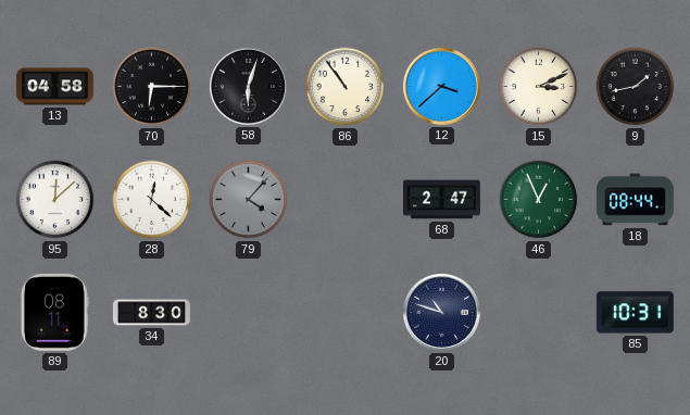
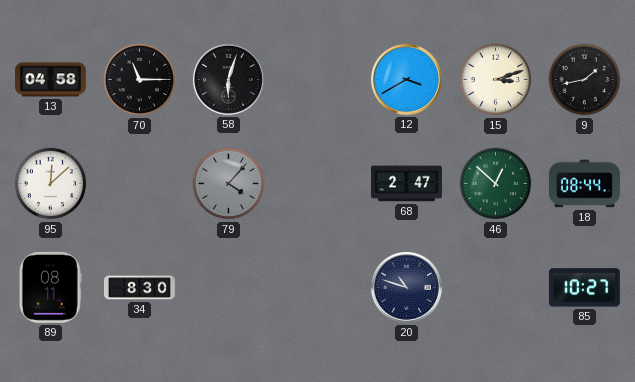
70: 6:15 -> 11:15
86: 10:54 -> none
12: 3:38 -> 3:40
15: 3:11 -> 3:12
28: 12:22 -> none
46: 12:56 -> 12:52
85: 10:31 -> 10:27
